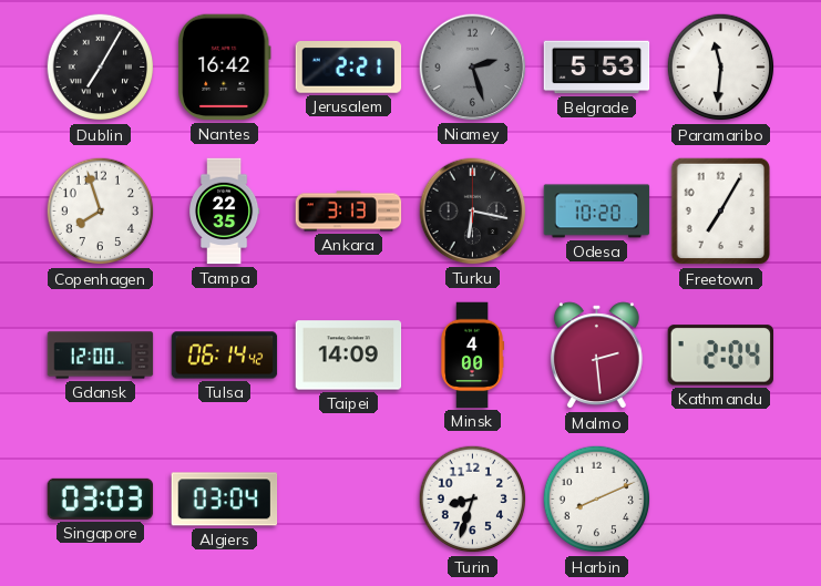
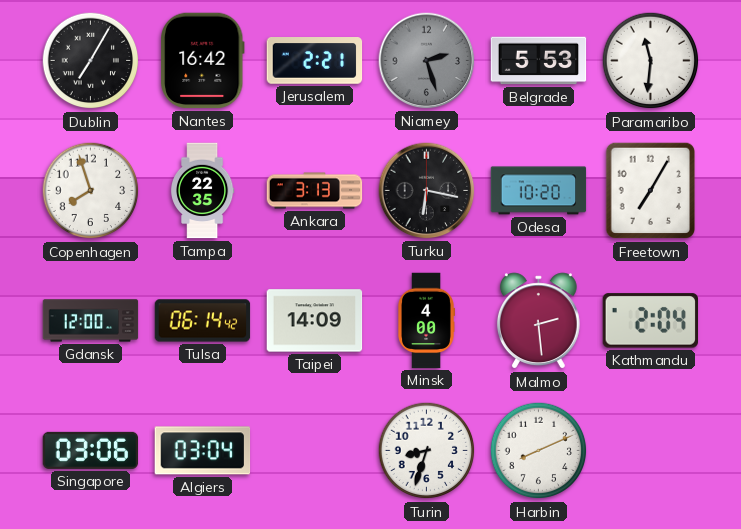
Singapore: 03:03 -> 03:06
